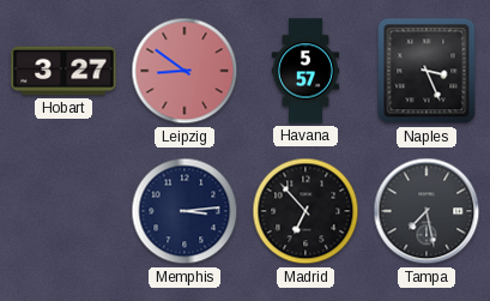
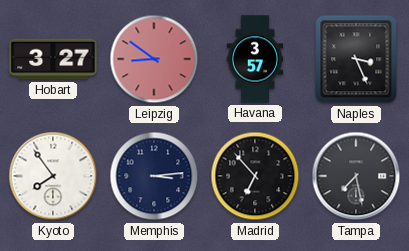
Havana: 5:57 -> 3:57
Kyoto: none -> 7:54
